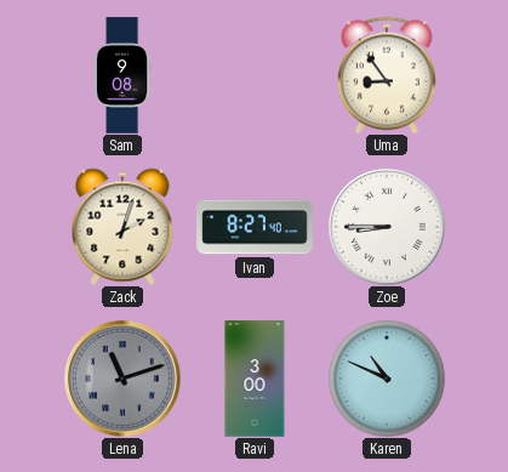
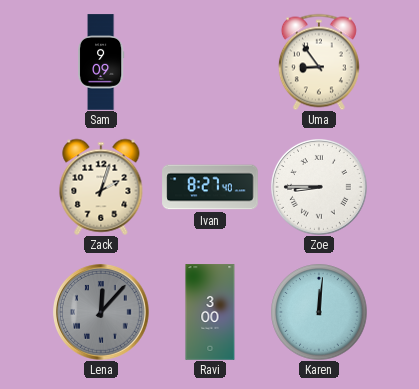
Sam: 9:08 -> 9:09
Lena: 11:12 -> 12:07
Karen: 10:49 -> 12:01
